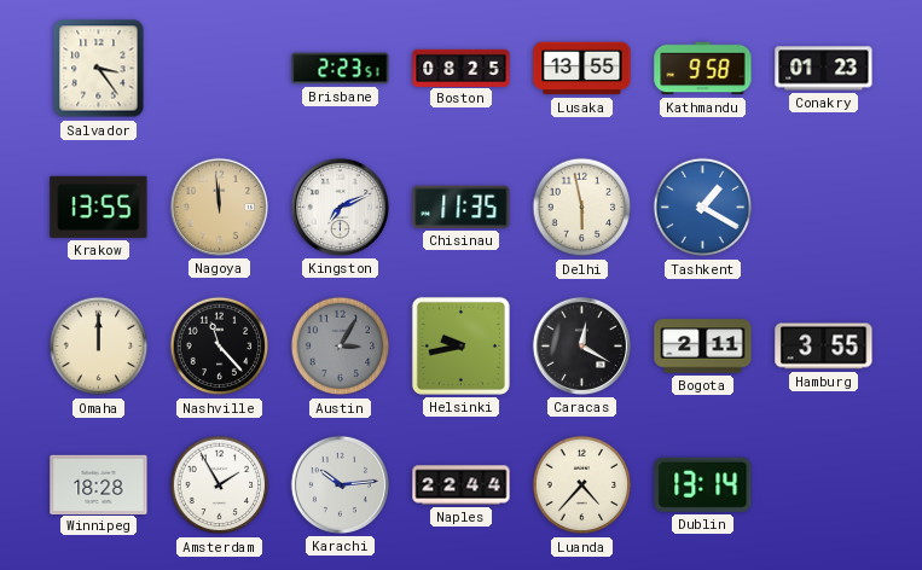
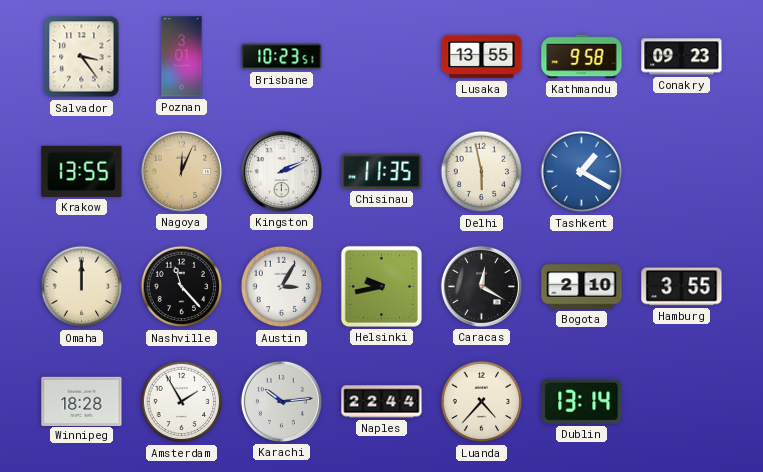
Poznan: none -> 3:01
Brisbane: 2:23 -> 10:23
Boston: 08:25 -> none
Conakry: 01:23 -> 09:23
Nagoya: 11:59 -> 12:04
Kingston: 7:11 -> 2:11
Austin dial: grey -> white
Bogota: 2:11 -> 2:10
